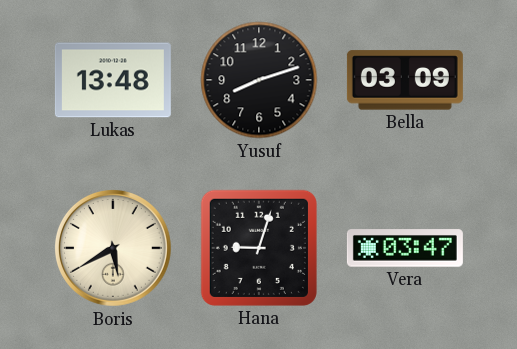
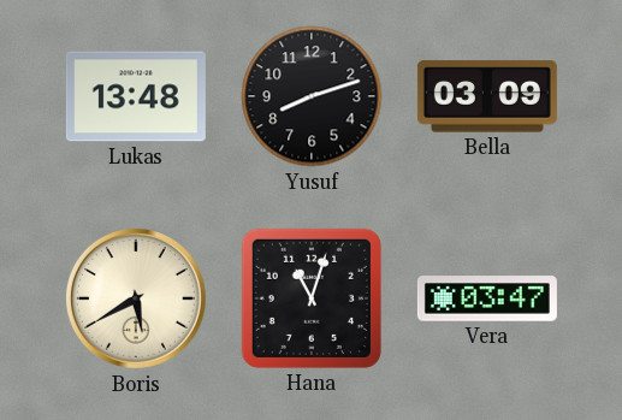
Hana: 9:03 -> 11:03
